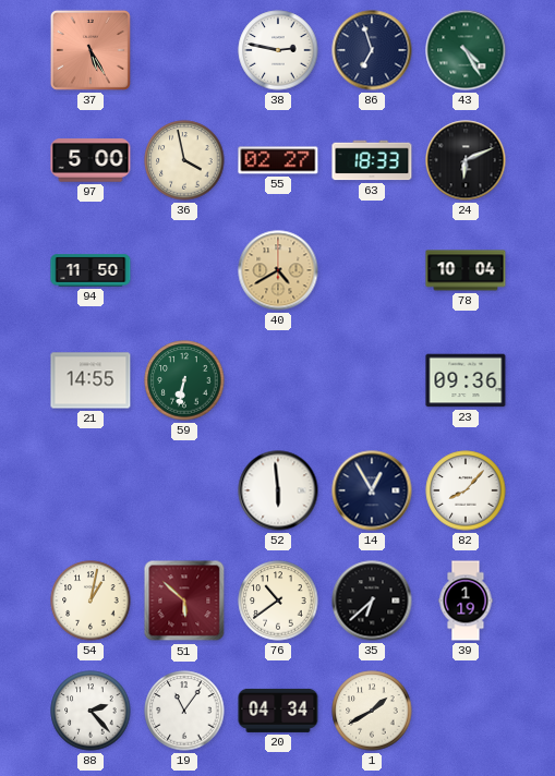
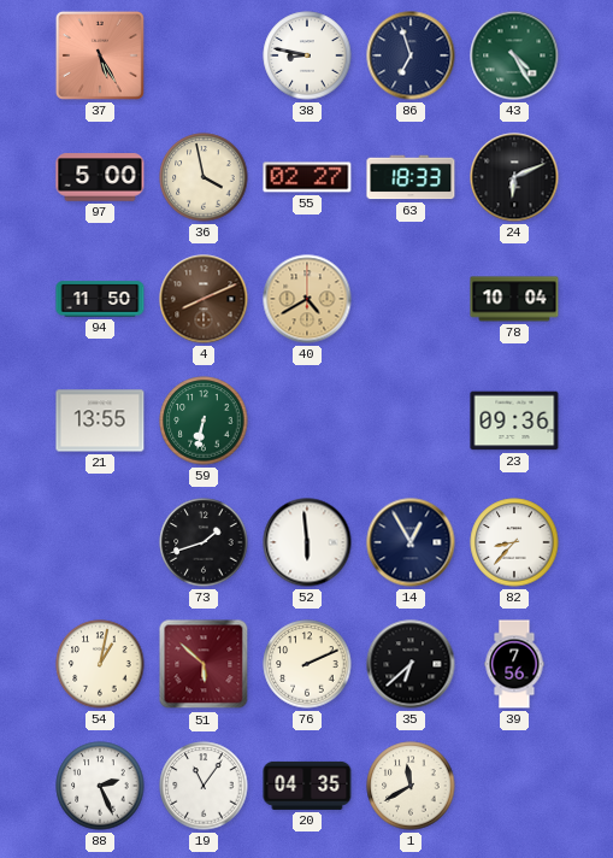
38: 2:47 -> 8:47
4: none -> 8:11
21: 14:55 -> 13:55
73: none -> 1:42
82: 8:07 -> 8:37
76: 10:39 -> 2:11
39: 1:19 -> 7:56
88: 2:23 -> 2:26
20: 04:34 -> 04:35
1: 1:40 -> 11:40
